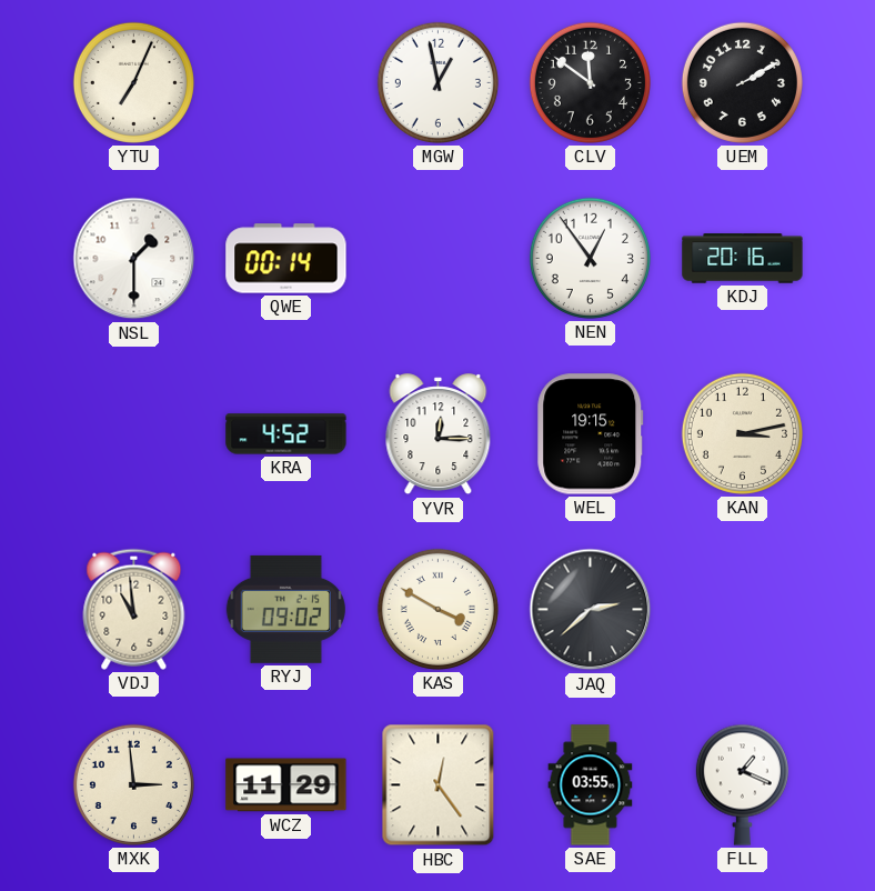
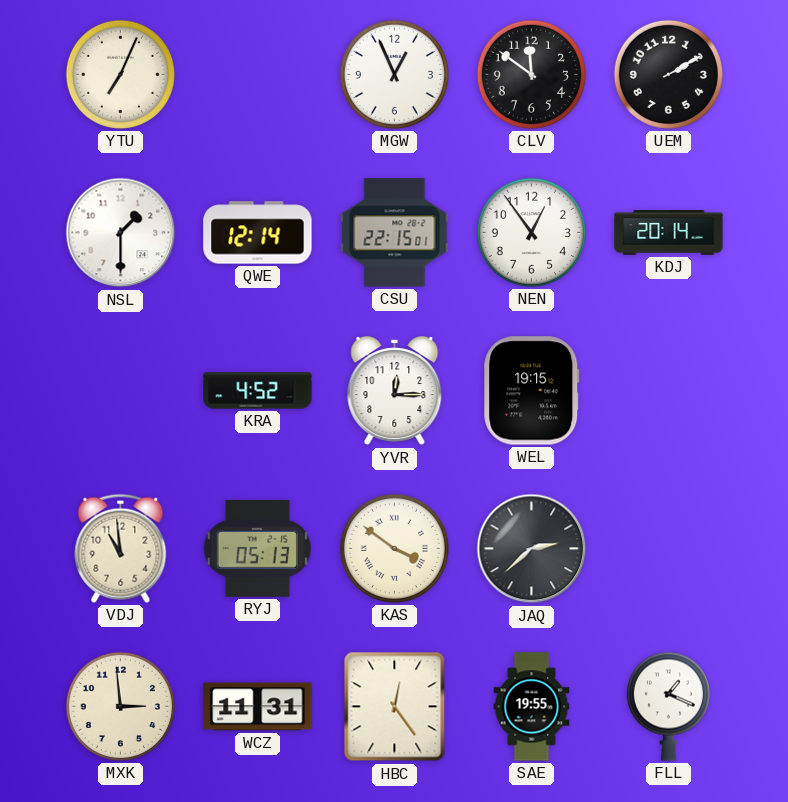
MGW: 12:58 -> 12:56
QWE: 00:14 -> 12:14
CSU: none -> 22:15
KDJ: 20:16 -> 20:14
KAN: 3:13 -> none
RYJ: 09:02 -> 05:13
KAS: 3:50 -> 3:51
WCZ: 11:29 -> 11:31
SAE: 03:55 -> 19:55
